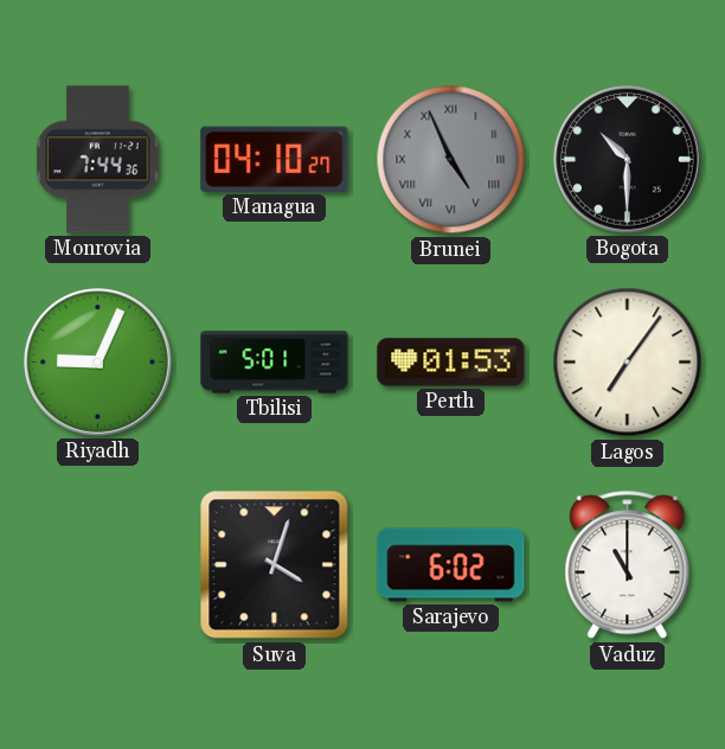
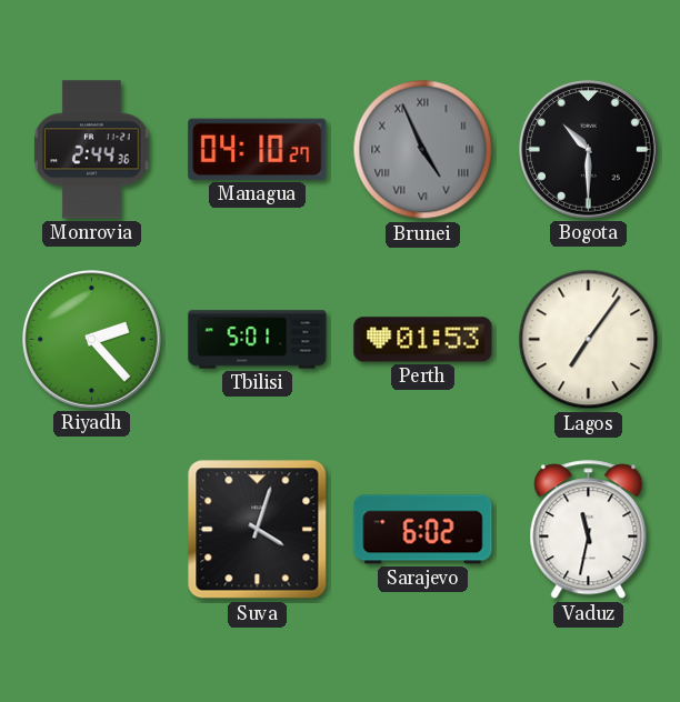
Monrovia: 7:44 -> 2:44
Riyadh: 9:04 -> 2:23
Vaduz: 11:00 -> 11:32
